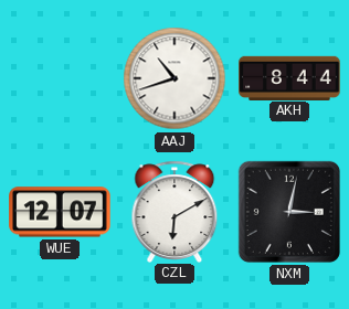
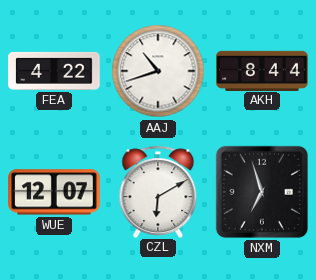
FEA: none -> 4:22
NXM: 3:02 -> 6:57
